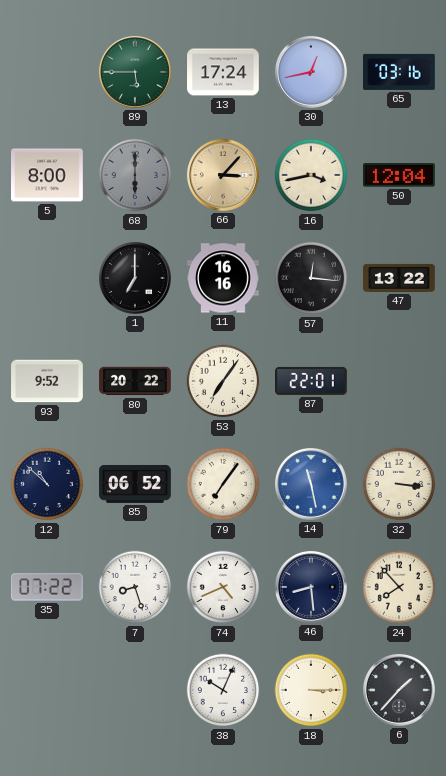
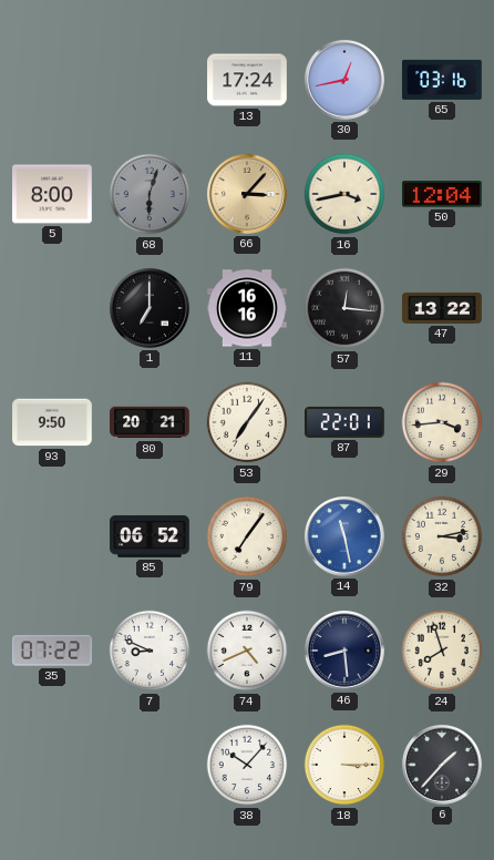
89: 5:45 -> none
68: 6:00 -> 6:03
93: 9:52 -> 9:50
80: 20:22 -> 20:21
29: none -> 3:44
12: 10:52 -> none
32: 3:16 -> 3:13
7: 8:27 -> 8:49
24: 7:53 -> 7:57
38: 10:04 -> 10:07
